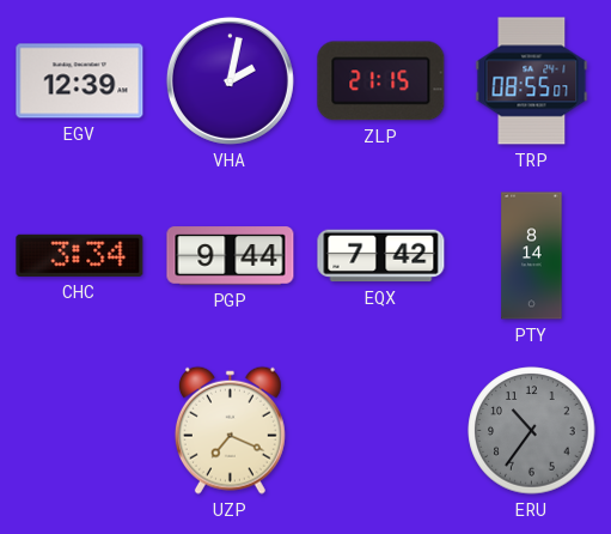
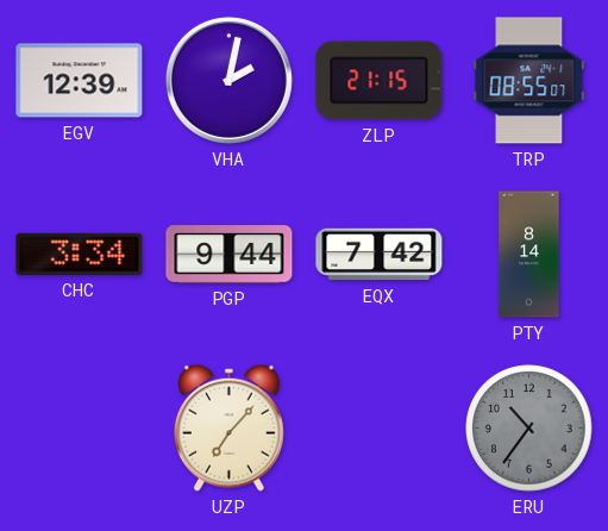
UZP: 7:19 -> 7:07
